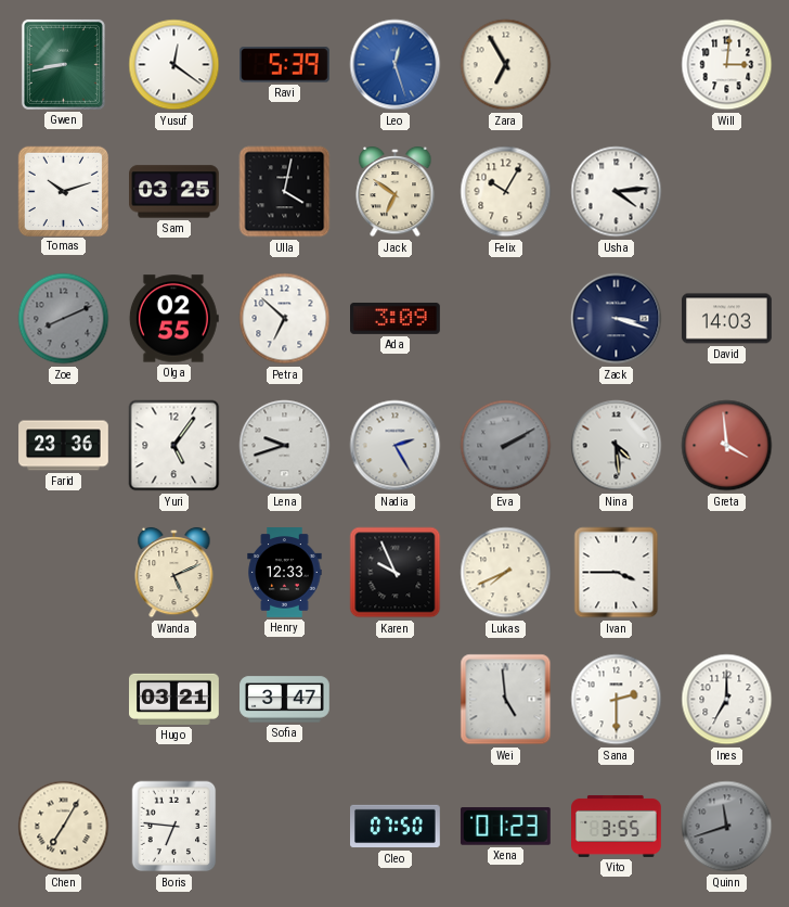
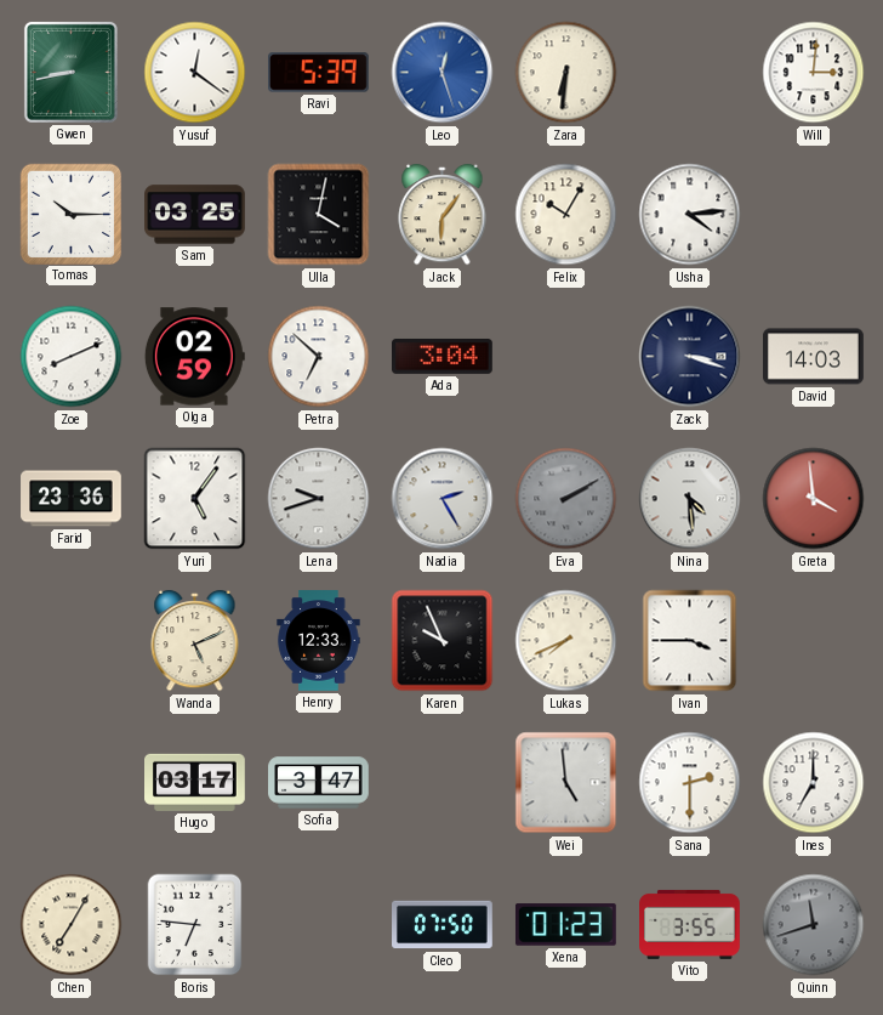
Zara: 6:55 -> 6:31
Tomas: 10:12 -> 10:15
Jack: 6:51 -> 6:06
Zoe dial: grey -> white
Olga: 02:55 -> 02:59
Ada: 3:09 -> 3:04
Hugo: 03:21 -> 03:17
